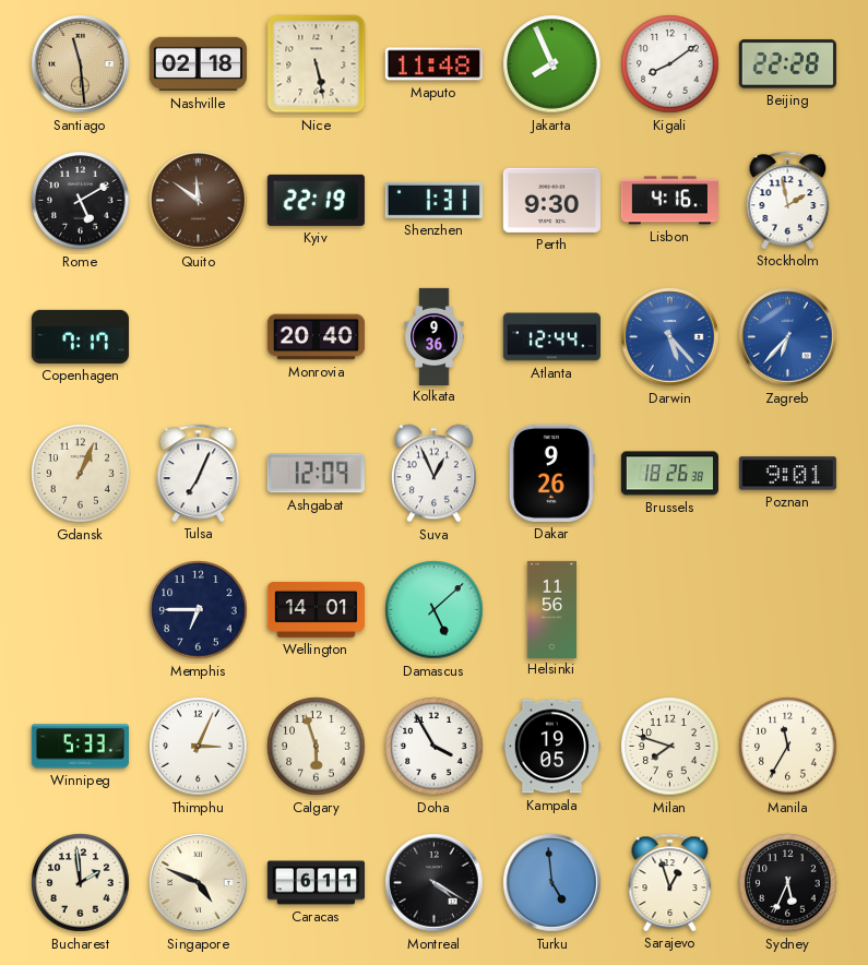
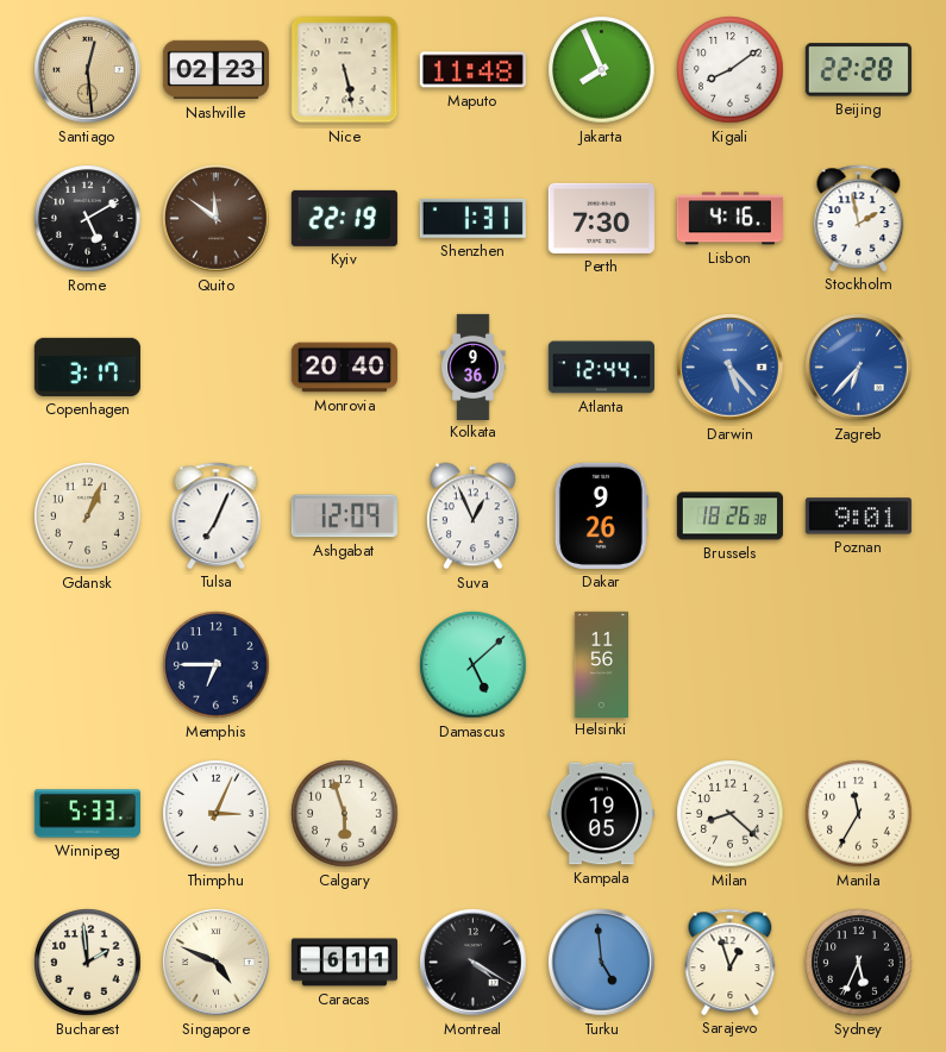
Santiago: 11:29 -> 12:29
Nashville: 02:18 -> 02:23
Perth: 9:30 -> 7:30
Copenhagen: 7:17 -> 3:17
Wellington: 14:01 -> none
Doha: 3:55 -> none
Milan: 7:48 -> 8:22
